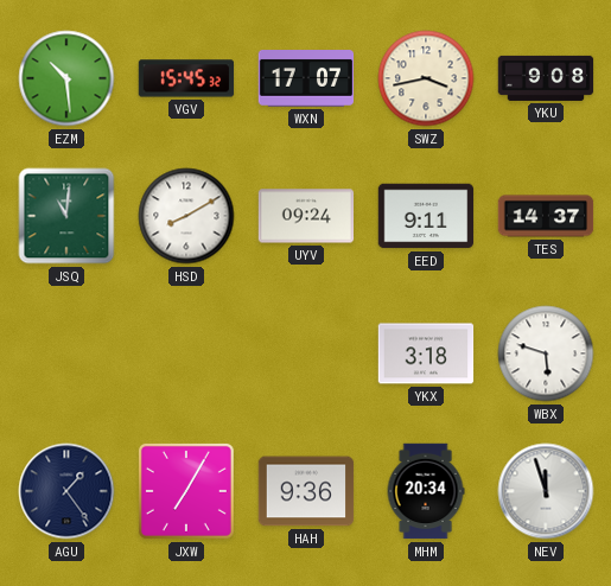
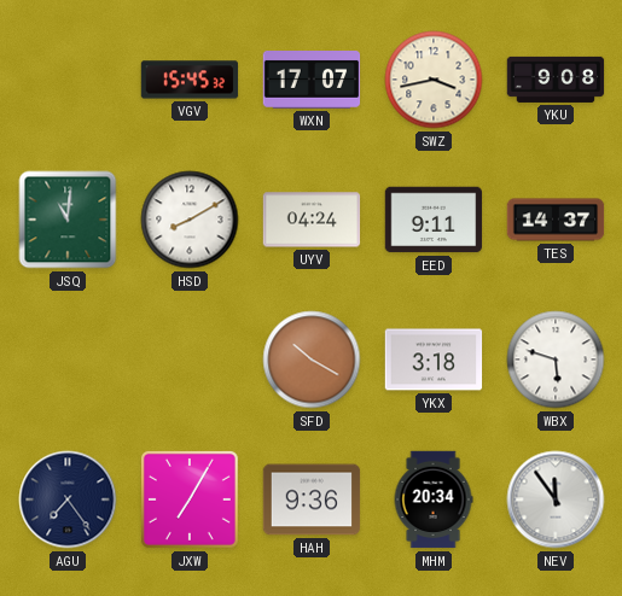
EZM: 10:29 -> none
UYV: 09:24 -> 04:24
SFD: none -> 10:20
AGU: 1:24 -> 7:24
NEV: 11:57 -> 11:54
